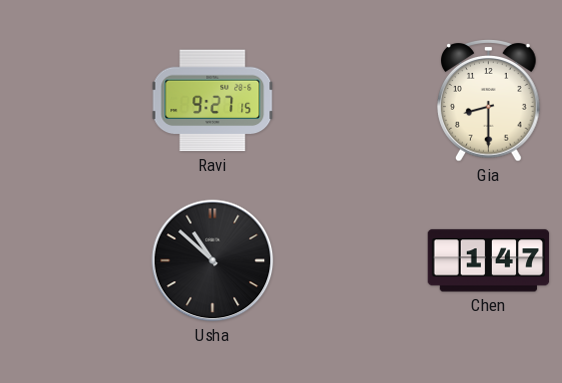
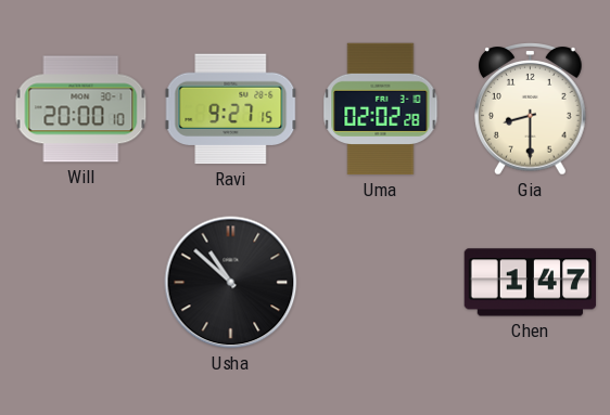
Will: none -> 20:00
Uma: none -> 02:02
